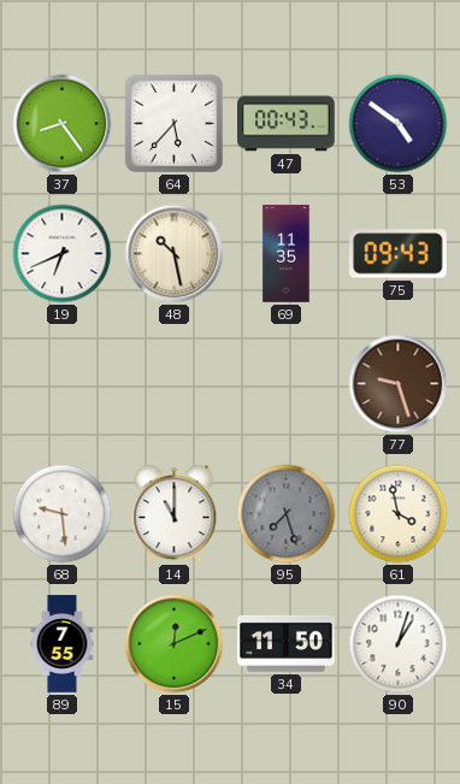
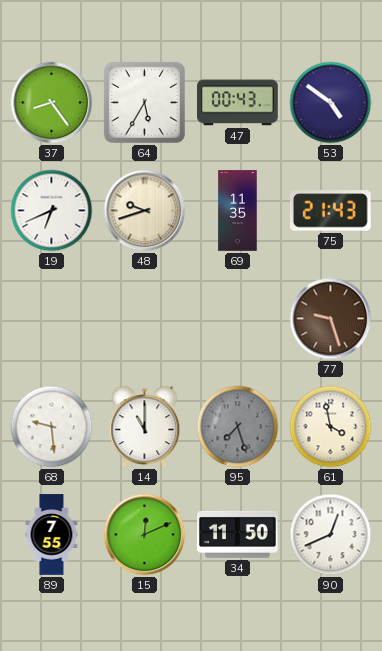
64: 5:37 -> 5:35
48: 10:28 -> 9:42
75: 09:43 -> 21:43
90: 1:03 -> 12:41
